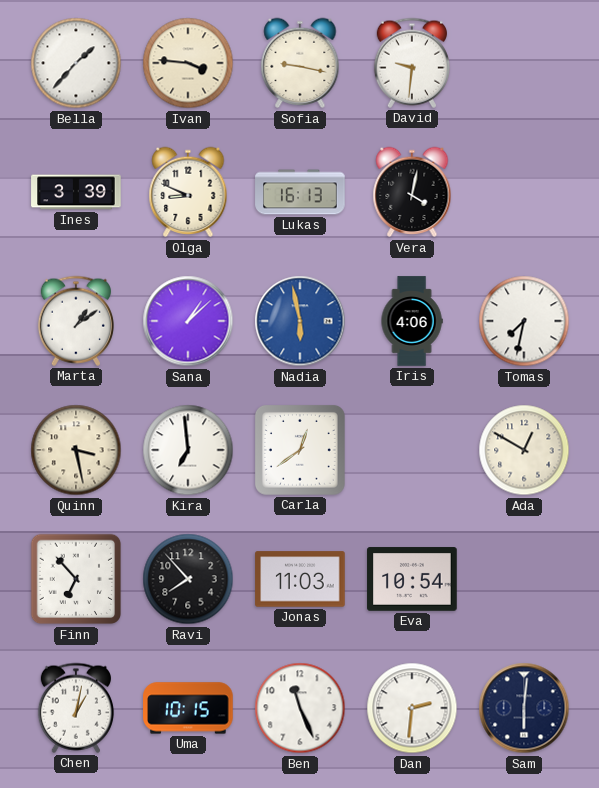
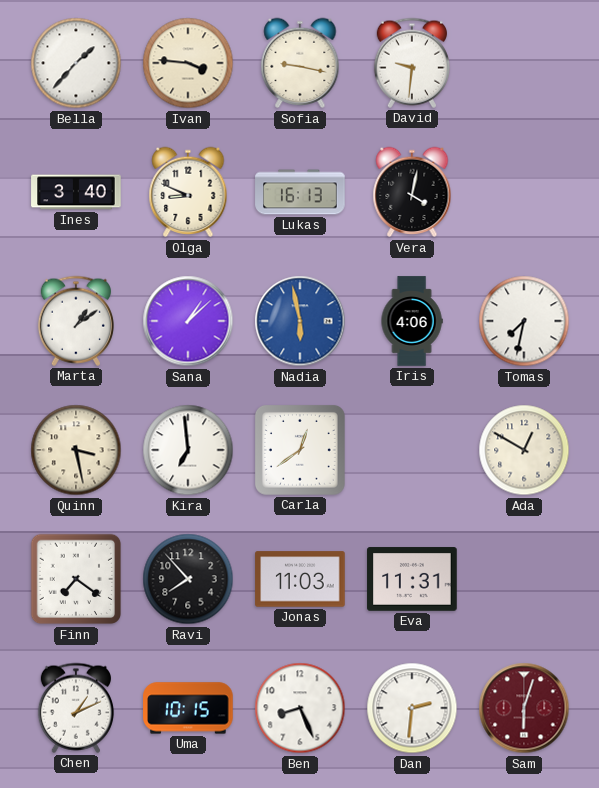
Ines: 3:39 -> 3:40
Finn: 6:53 -> 7:21
Eva: 10:54 -> 11:31
Chen: 1:02 -> 1:11
Ben: 11:26 -> 8:26
Sam: 6:01 -> 6:03
Sam dial: navy -> burgundy
